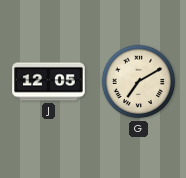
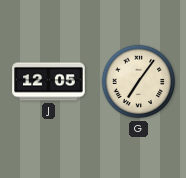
G: 7:10 -> 7:06
